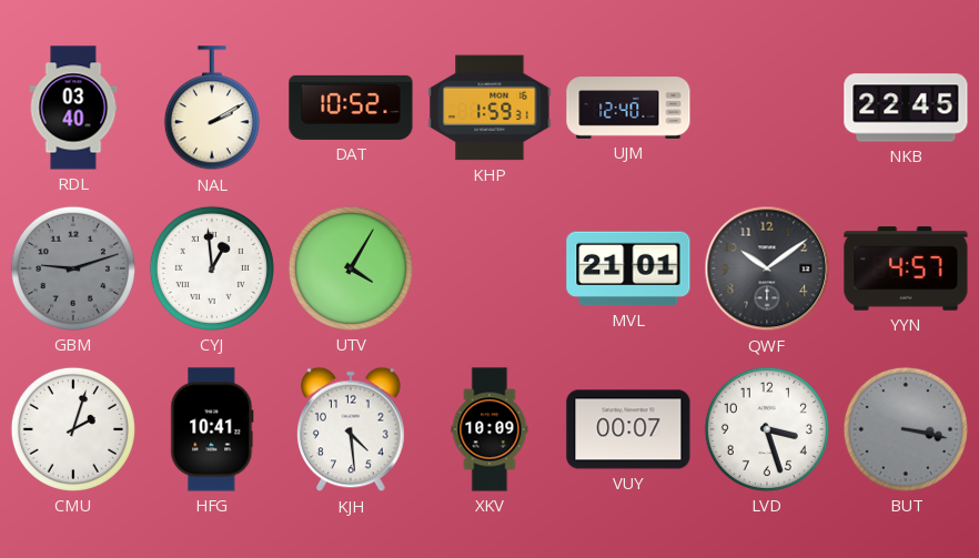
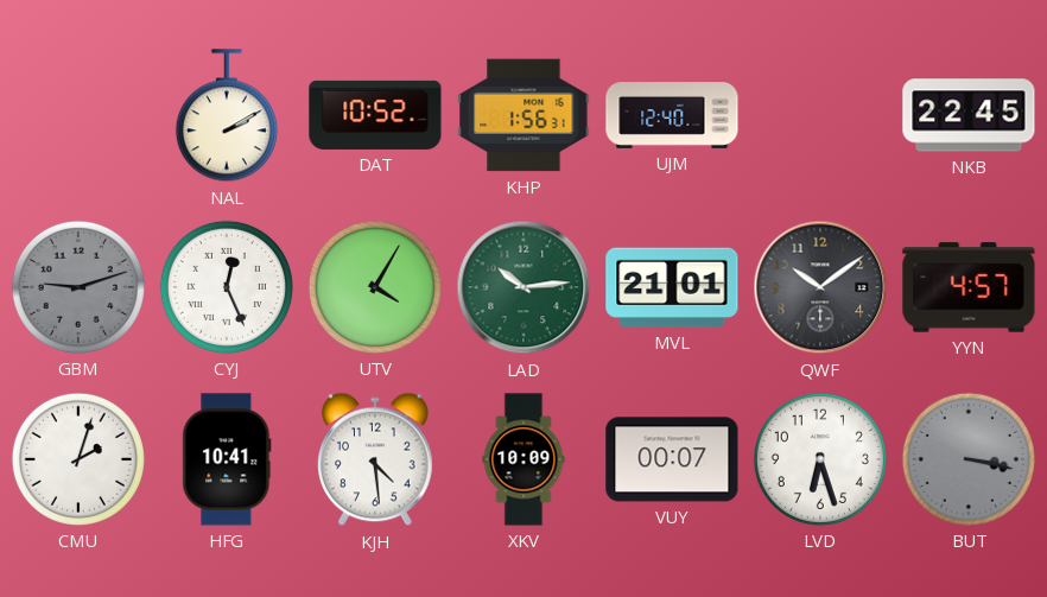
RDL: 03:40 -> none
KHP: 1:59 -> 1:56
CYJ: 12:59 -> 12:26
LAD: none -> 10:14
LVD: 3:27 -> 6:27
